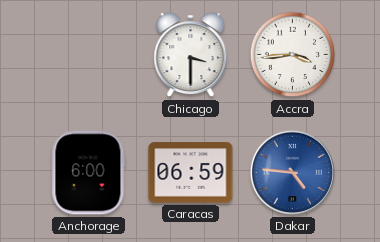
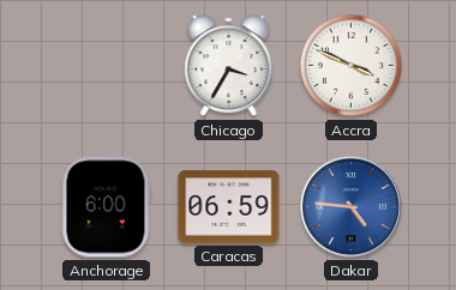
Chicago: 3:30 -> 3:35
Accra: 3:44 -> 3:49
